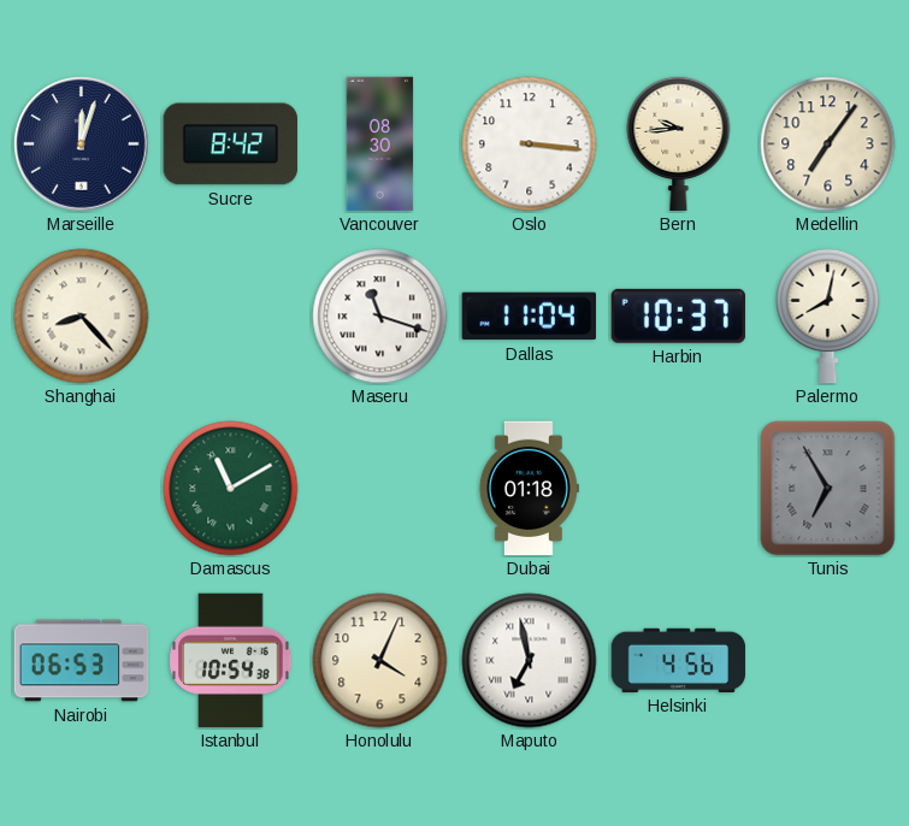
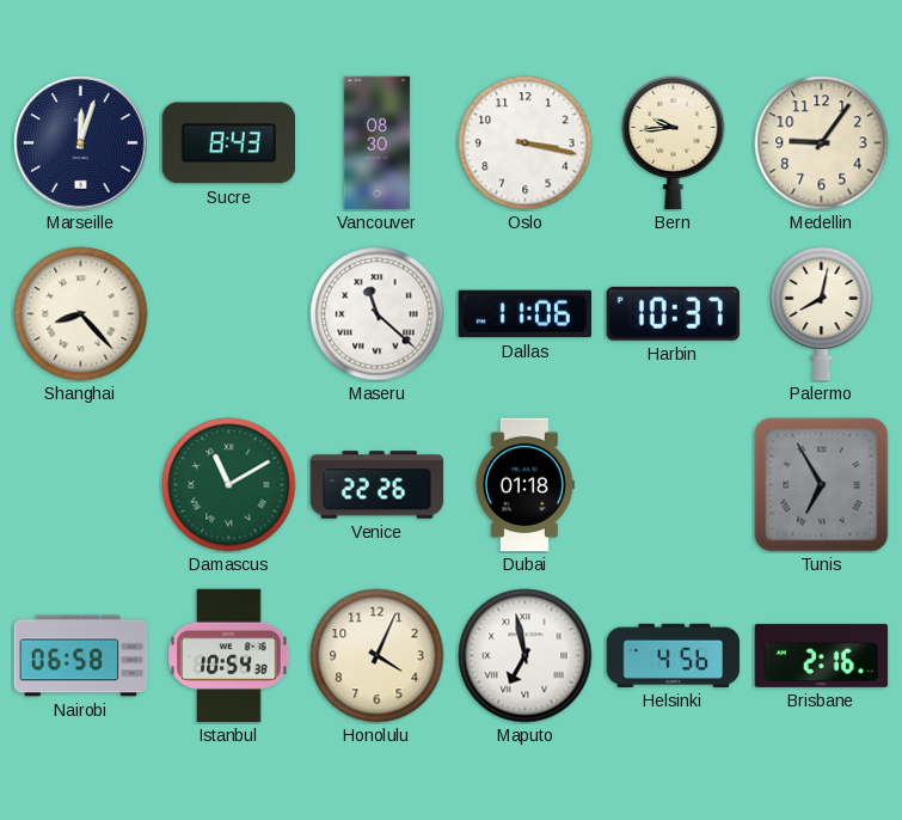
Sucre: 8:42 -> 8:43
Oslo: 3:16 -> 3:17
Medellin: 7:06 -> 9:06
Maseru: 11:18 -> 11:22
Dallas: 11:04 -> 11:06
Venice: none -> 22:26
Nairobi: 06:53 -> 06:58
Brisbane: none -> 2:16
